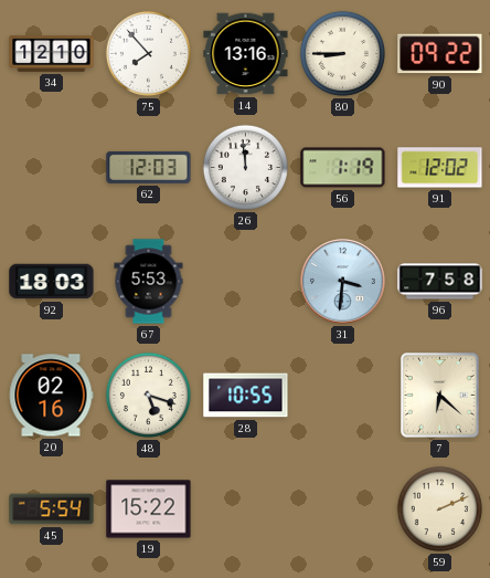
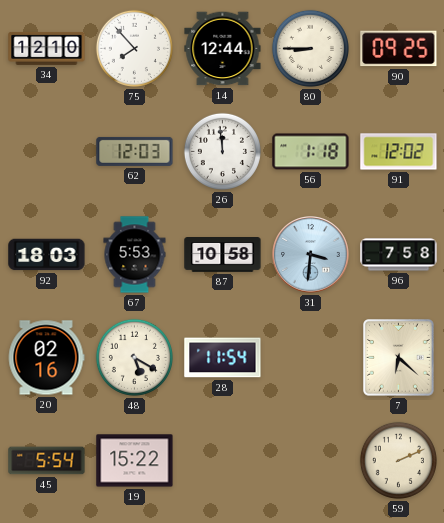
14: 13:16 -> 12:44
90: 09:22 -> 09:25
56: 1:19 -> 1:18
87: none -> 10:58
48: 5:18 -> 5:20
28: 10:55 -> 11:54
